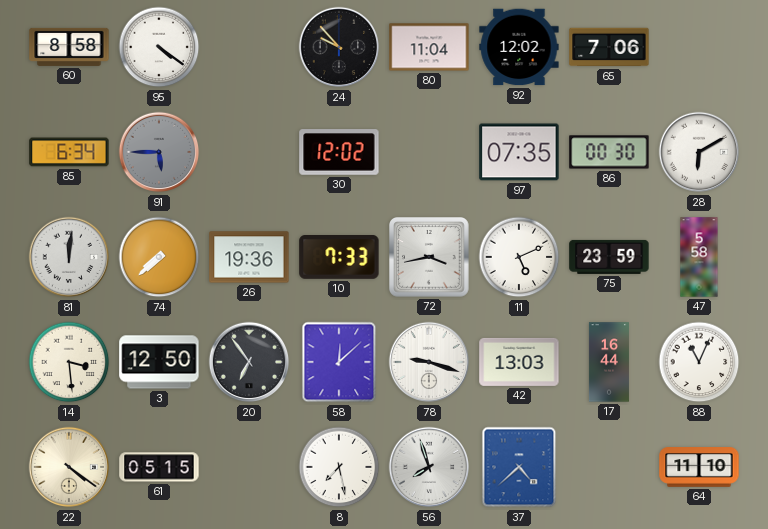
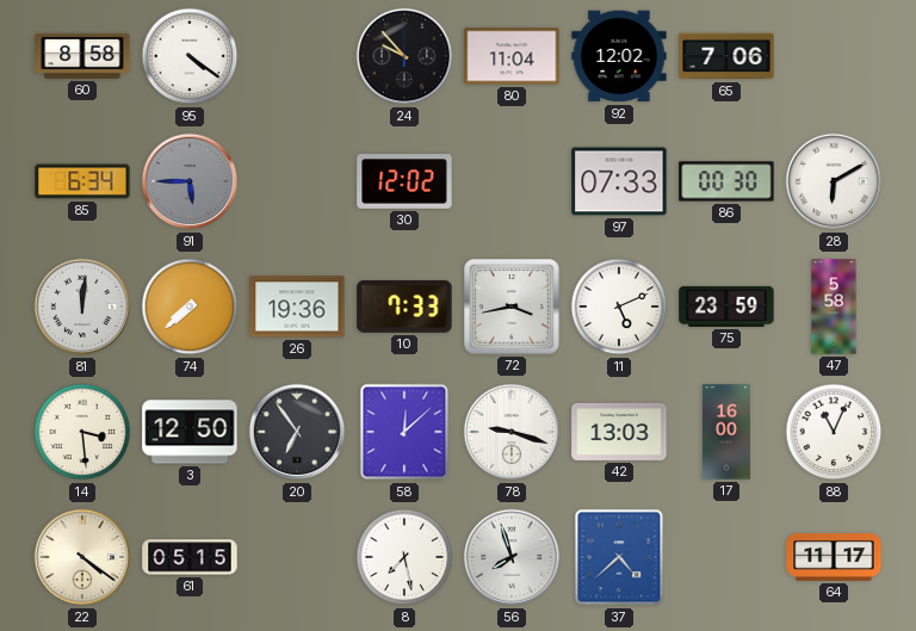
97: 07:35 -> 07:33
17: 16:44 -> 16:00
64: 11:10 -> 11:17
